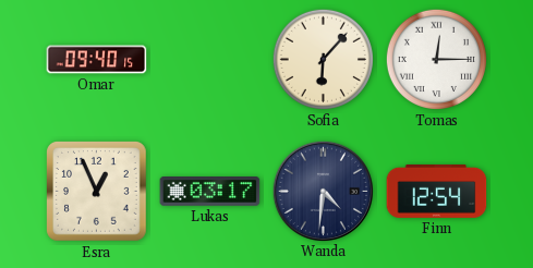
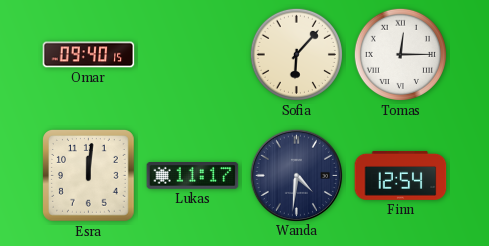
Esra: 12:56 -> 12:01
Lukas: 03:17 -> 11:17
